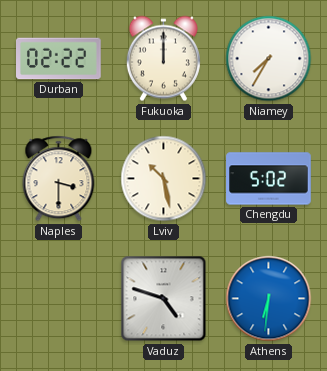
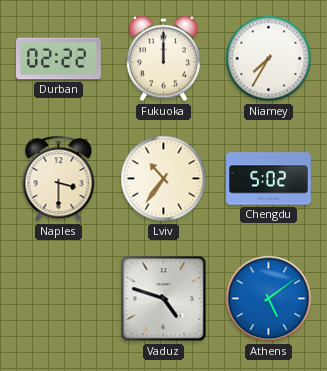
Lviv: 10:28 -> 10:36
Athens: 6:31 -> 5:09
